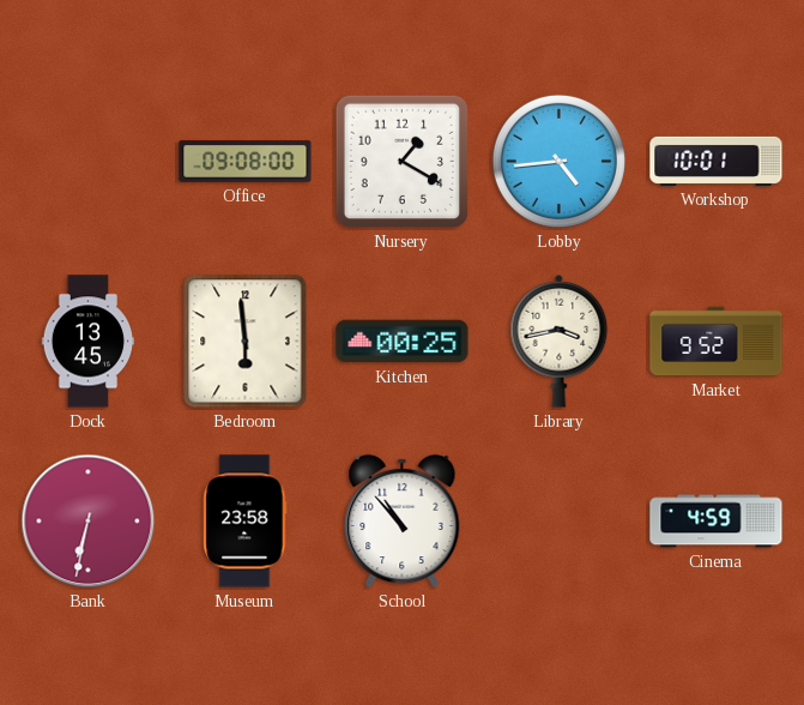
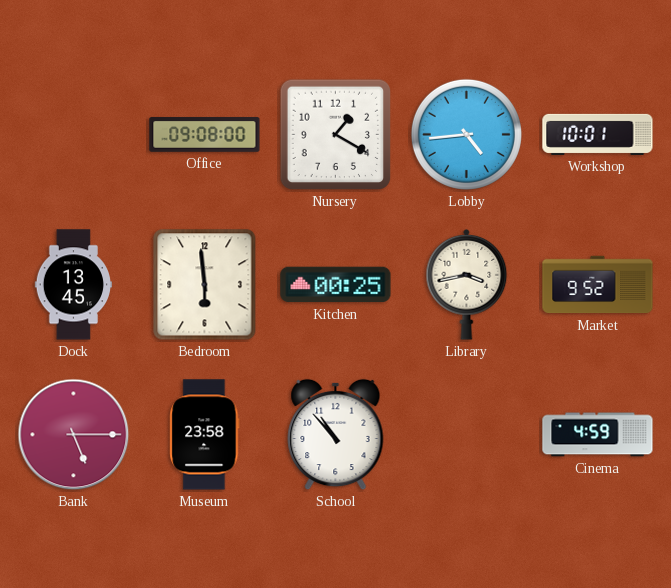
Bank: 6:32 -> 5:15
